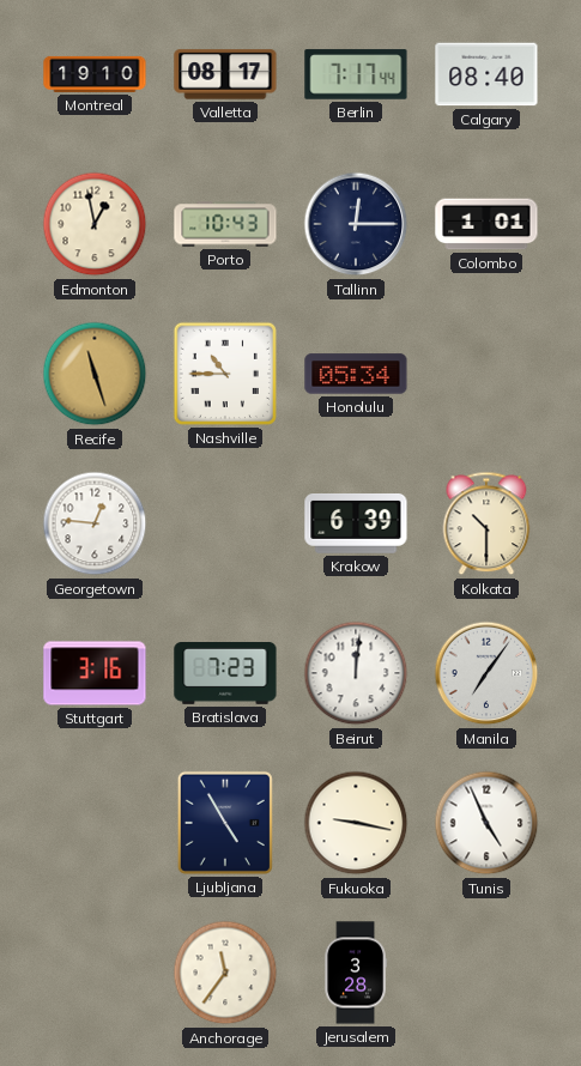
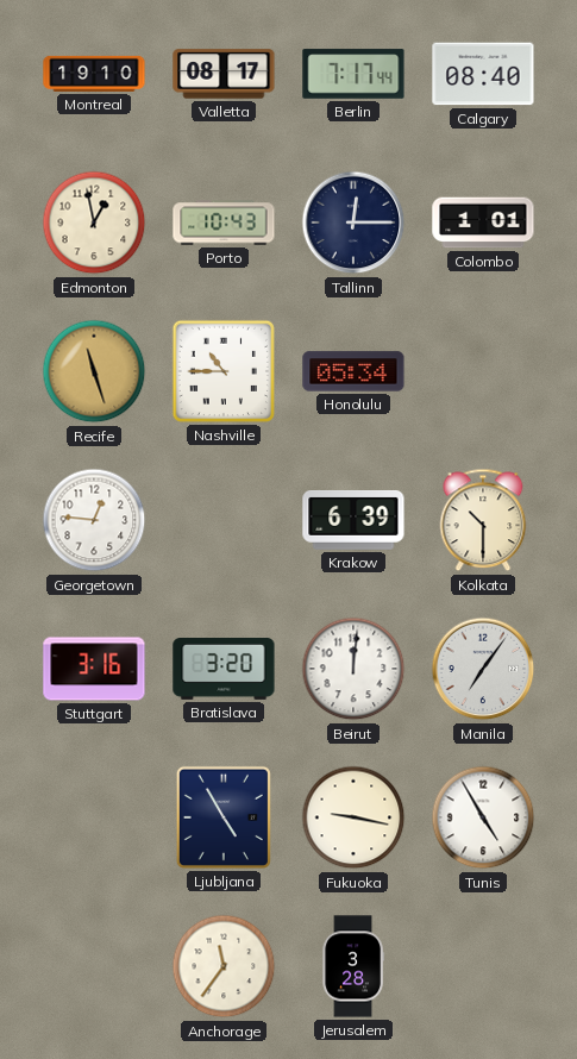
Bratislava: 7:23 -> 3:20
Tunis: 4:56 -> 4:55
